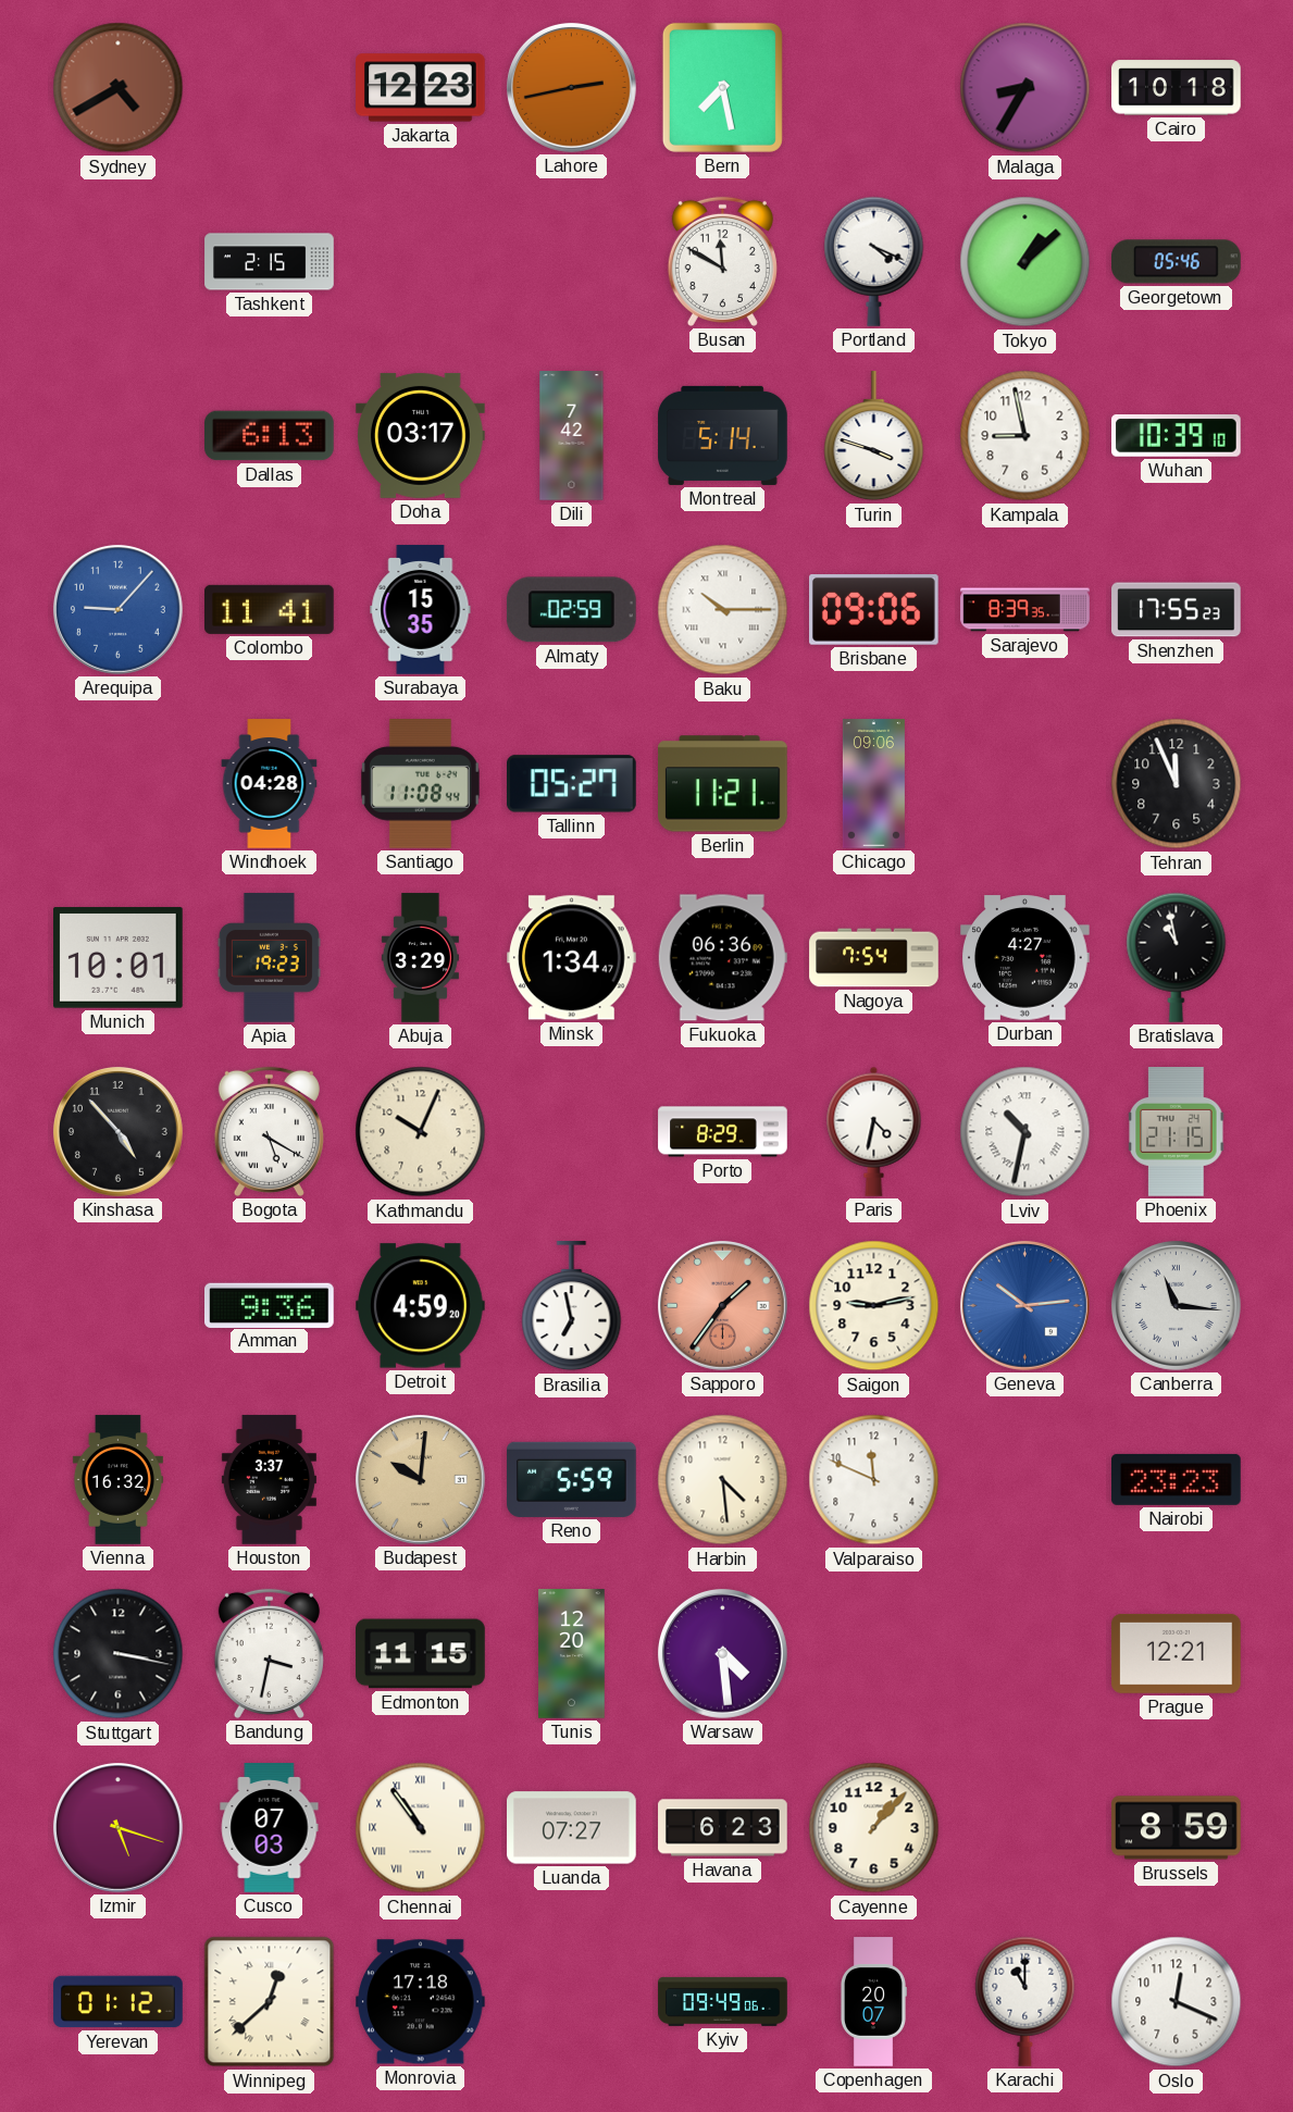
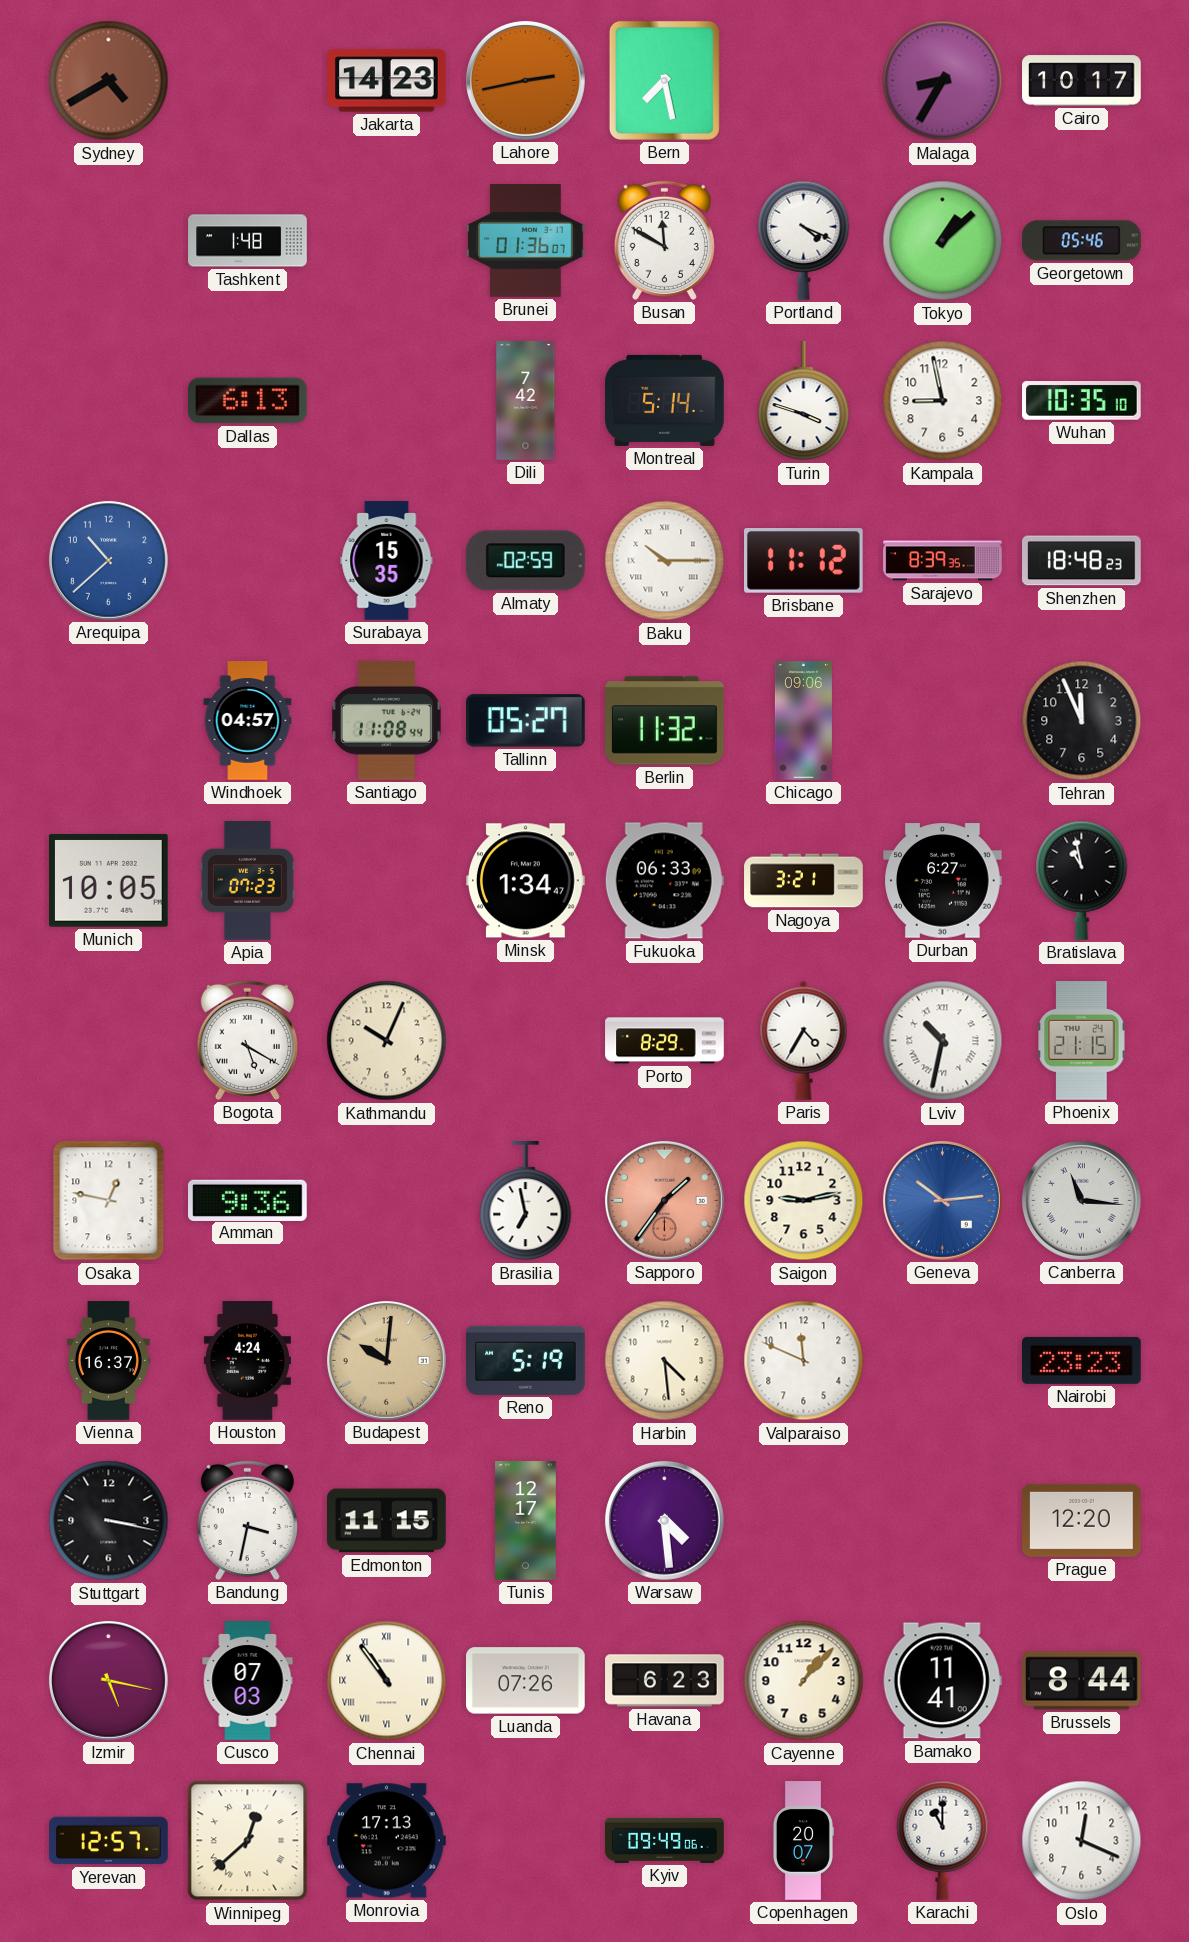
Jakarta: 12:23 -> 14:23
Cairo: 10:18 -> 10:17
Tashkent: 2:15 -> 1:48
Brunei: none -> 01:36
Doha: 03:17 -> none
Wuhan: 10:39 -> 10:35
Arequipa: 9:07 -> 10:38
Colombo: 11:41 -> none
Brisbane: 09:06 -> 11:12
Shenzhen: 17:55 -> 18:48
Windhoek: 04:28 -> 04:57
Berlin: 11:21 -> 11:32
Munich: 10:01 -> 10:05
Apia: 19:23 -> 07:23
Abuja: 3:29 -> none
Fukuoka: 06:36 -> 06:33
Nagoya: 7:54 -> 3:21
Durban: 4:27 -> 6:27
Kinshasa: 4:53 -> none
Paris: 4:32 -> 4:35
Osaka: none -> 12:47
Detroit: 4:59 -> none
Vienna: 16:32 -> 16:37
Houston: 3:37 -> 4:24
Reno: 5:59 -> 5:19
Tunis: 12:20 -> 12:17
Prague: 12:21 -> 12:20
Izmir: 5:18 -> 5:17
Luanda: 07:27 -> 07:26
Bamako: none -> 11:41
Brussels: 8:59 -> 8:44
Yerevan: 01:12 -> 12:57
Monrovia: 17:18 -> 17:13
